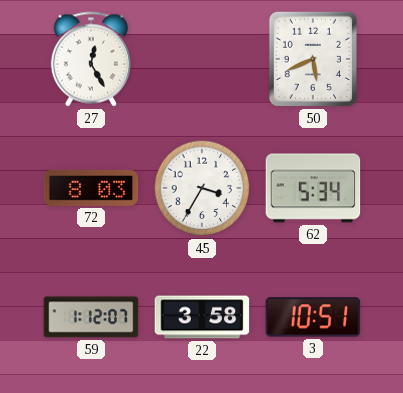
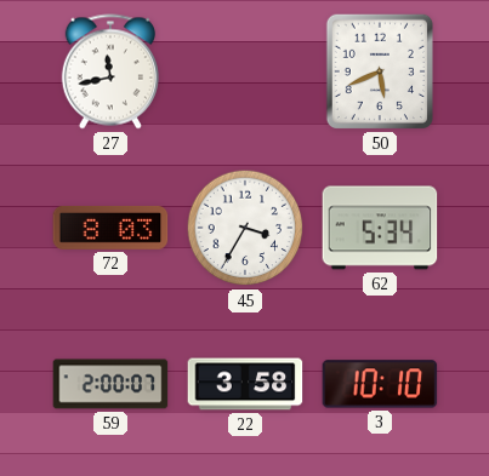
27: 12:25 -> 11:43
59: 1:12 -> 2:00
3: 10:51 -> 10:10
